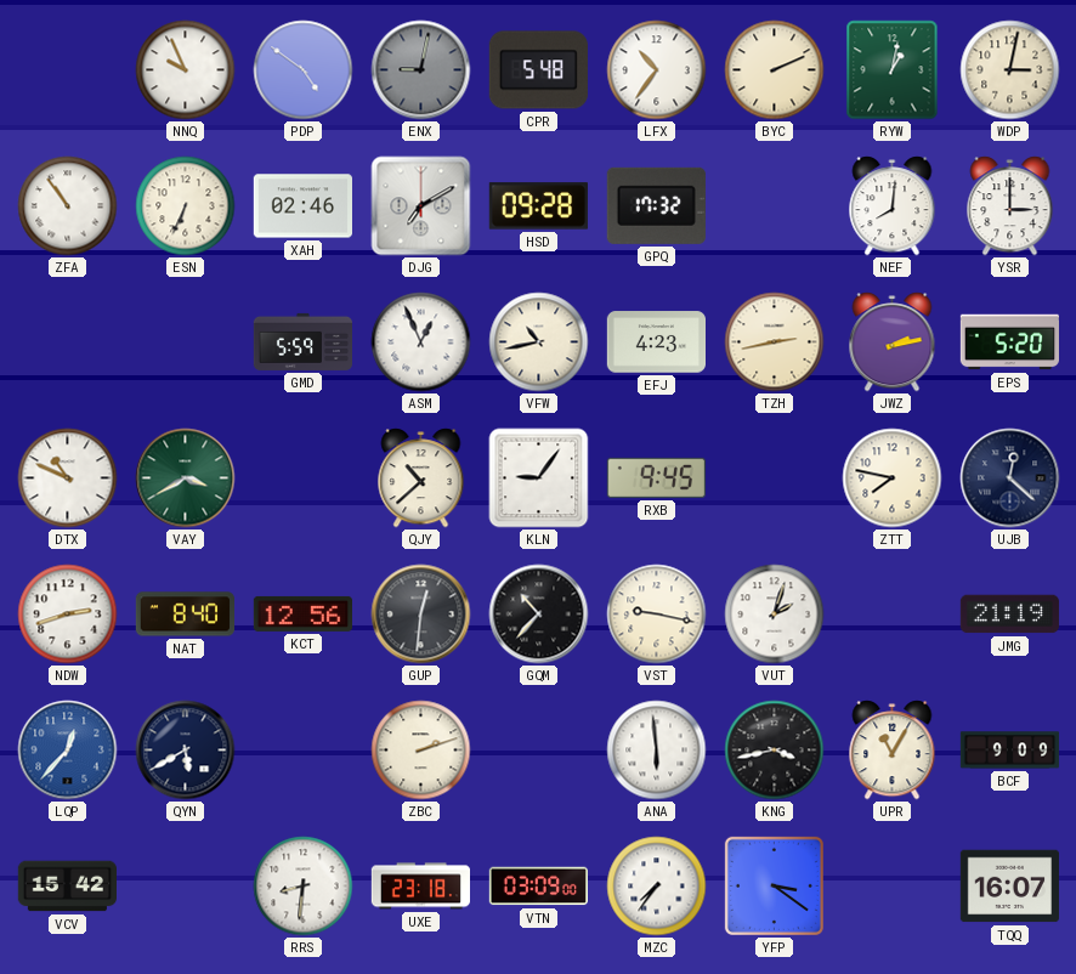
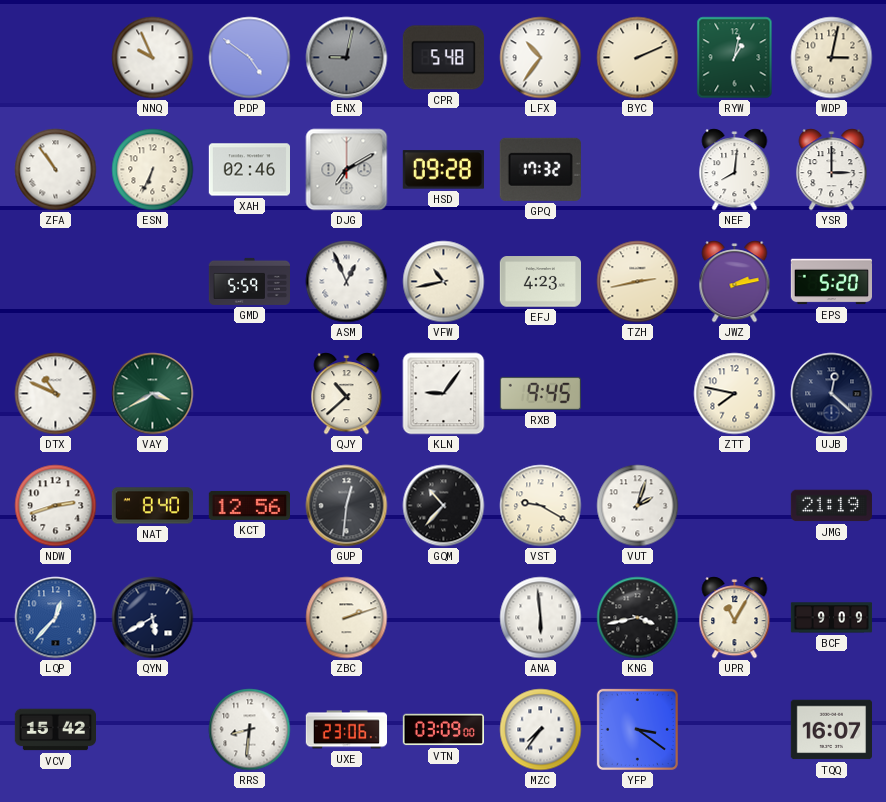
VST: 9:17 -> 9:20
UXE: 23:18 -> 23:06
